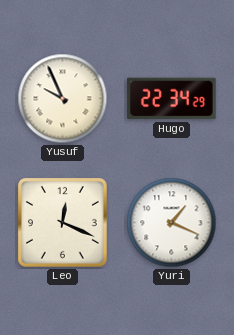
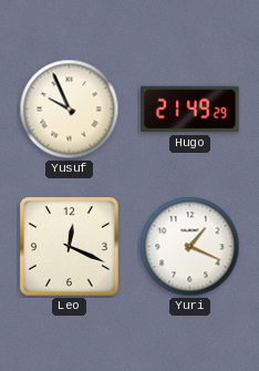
Hugo: 22:34 -> 21:49
